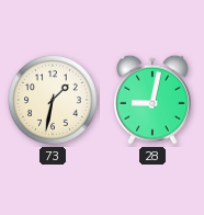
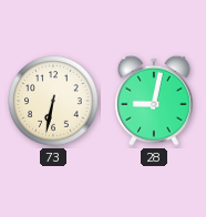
73: 1:32 -> 6:32
